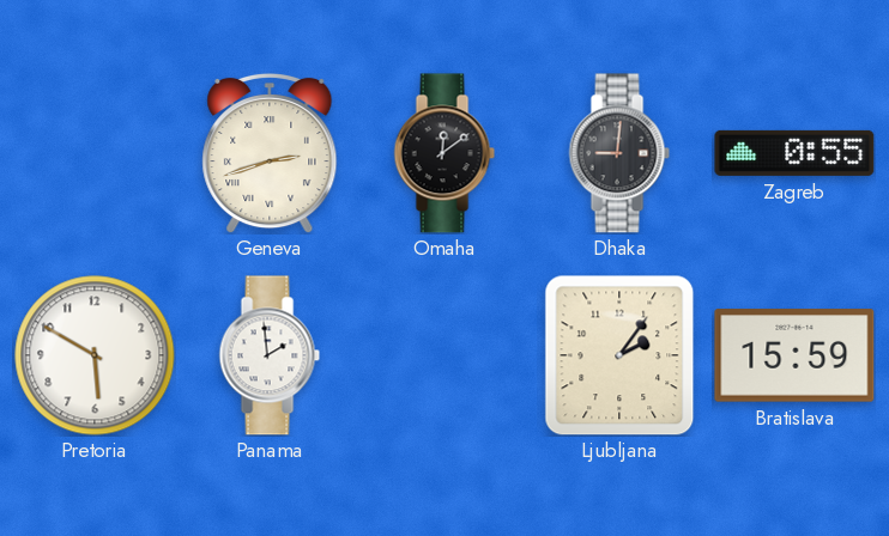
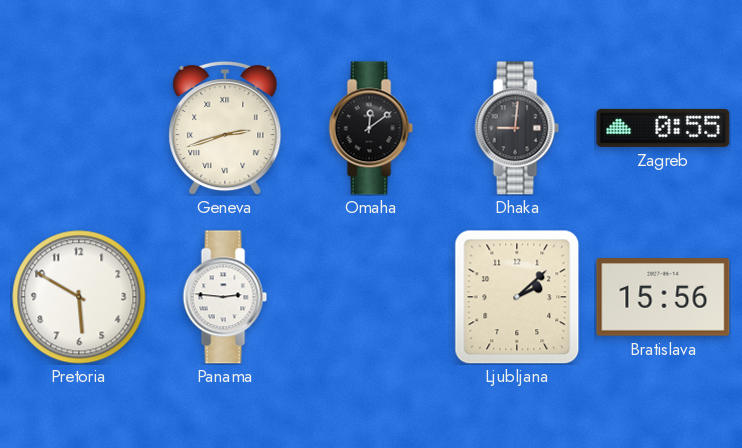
Panama: 1:59 -> 2:46
Ljubljana: 2:06 -> 2:08
Bratislava: 15:59 -> 15:56
